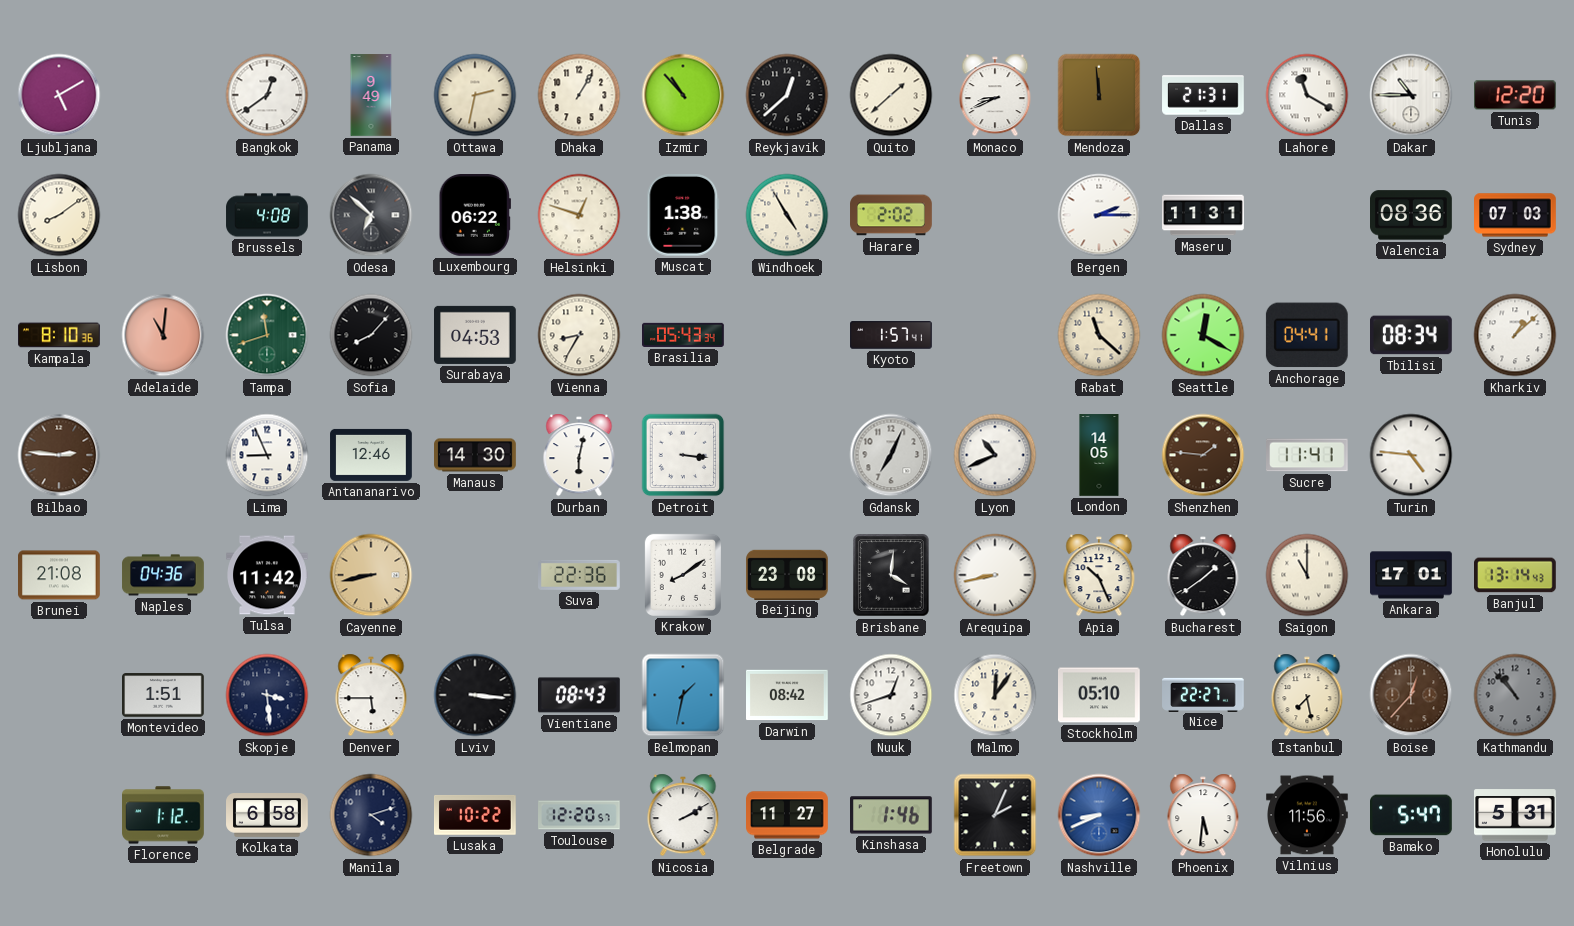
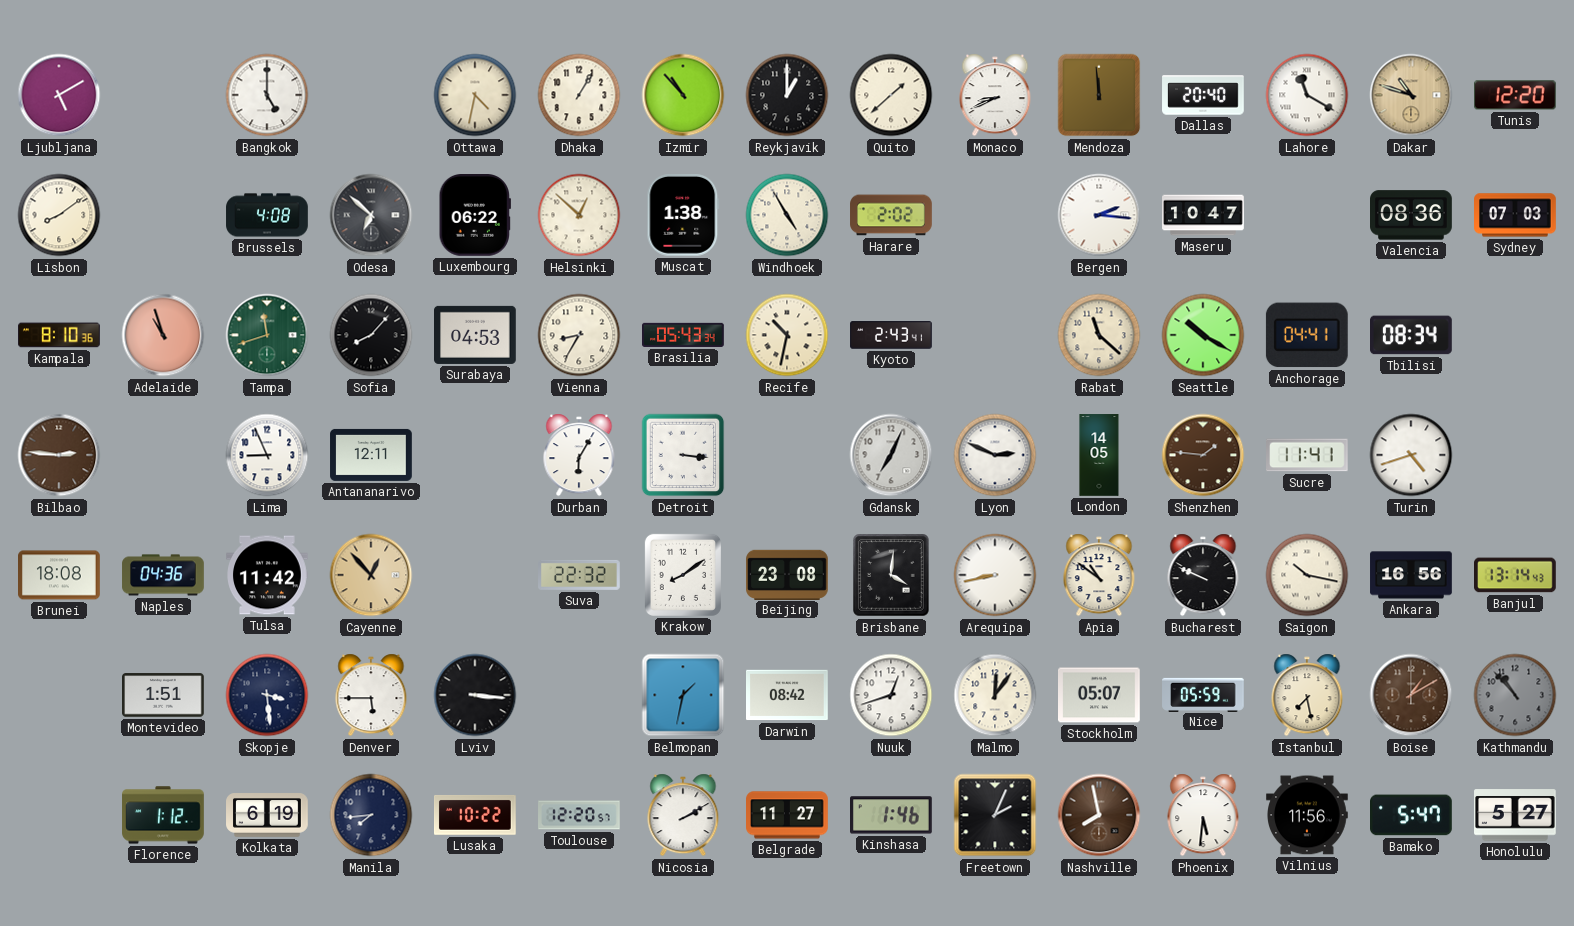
Bangkok: 12:39 -> 5:00
Panama: 9:49 -> none
Ottawa: 2:32 -> 4:32
Reykjavik: 12:38 -> 1:00
Dallas: 21:31 -> 20:40
Dakar: 10:45 -> 10:48
Dakar dial: white -> champagne
Helsinki: 12:48 -> 12:52
Bergen: 2:15 -> 2:16
Maseru: 11:31 -> 10:47
Adelaide: 11:01 -> 10:57
Recife: none -> 10:32
Kyoto: 1:57 -> 2:43
Seattle: 12:20 -> 10:20
Kharkiv: 1:08 -> none
Antananarivo: 12:46 -> 12:11
Manaus: 14:30 -> none
Durban: 6:02 -> 6:05
Lyon: 10:41 -> 2:49
Turin: 4:46 -> 4:42
Brunei: 21:08 -> 18:08
Cayenne: 8:43 -> 12:53
Suva: 22:36 -> 22:32
Apia: 10:26 -> 10:51
Bucharest: 1:39 -> 9:49
Saigon: 11:00 -> 10:17
Ankara: 17:01 -> 16:56
Vientiane: 08:43 -> none
Stockholm: 05:10 -> 05:07
Nice: 22:27 -> 05:59
Boise: 12:37 -> 1:10
Kolkata: 6:58 -> 6:19
Manila: 4:12 -> 7:44
Nashville: 8:41 -> 7:58
Nashville dial: blue -> brown
Honolulu: 5:31 -> 5:27
